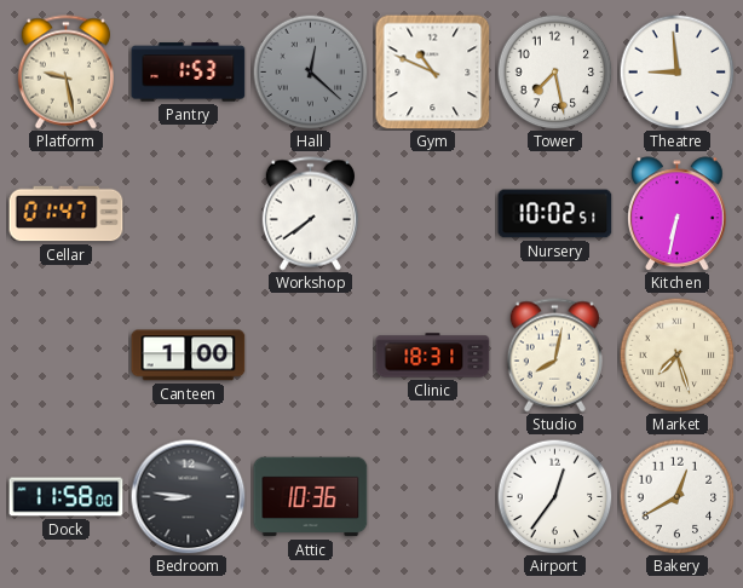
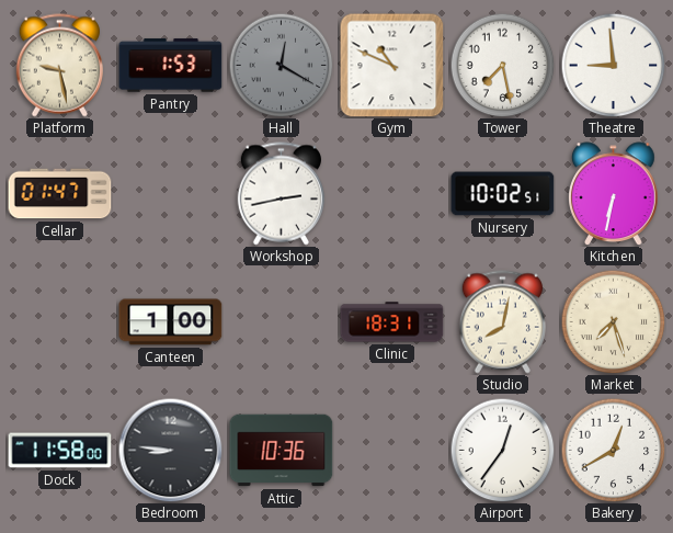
Hall: 12:22 -> 12:20
Workshop: 7:39 -> 2:43
